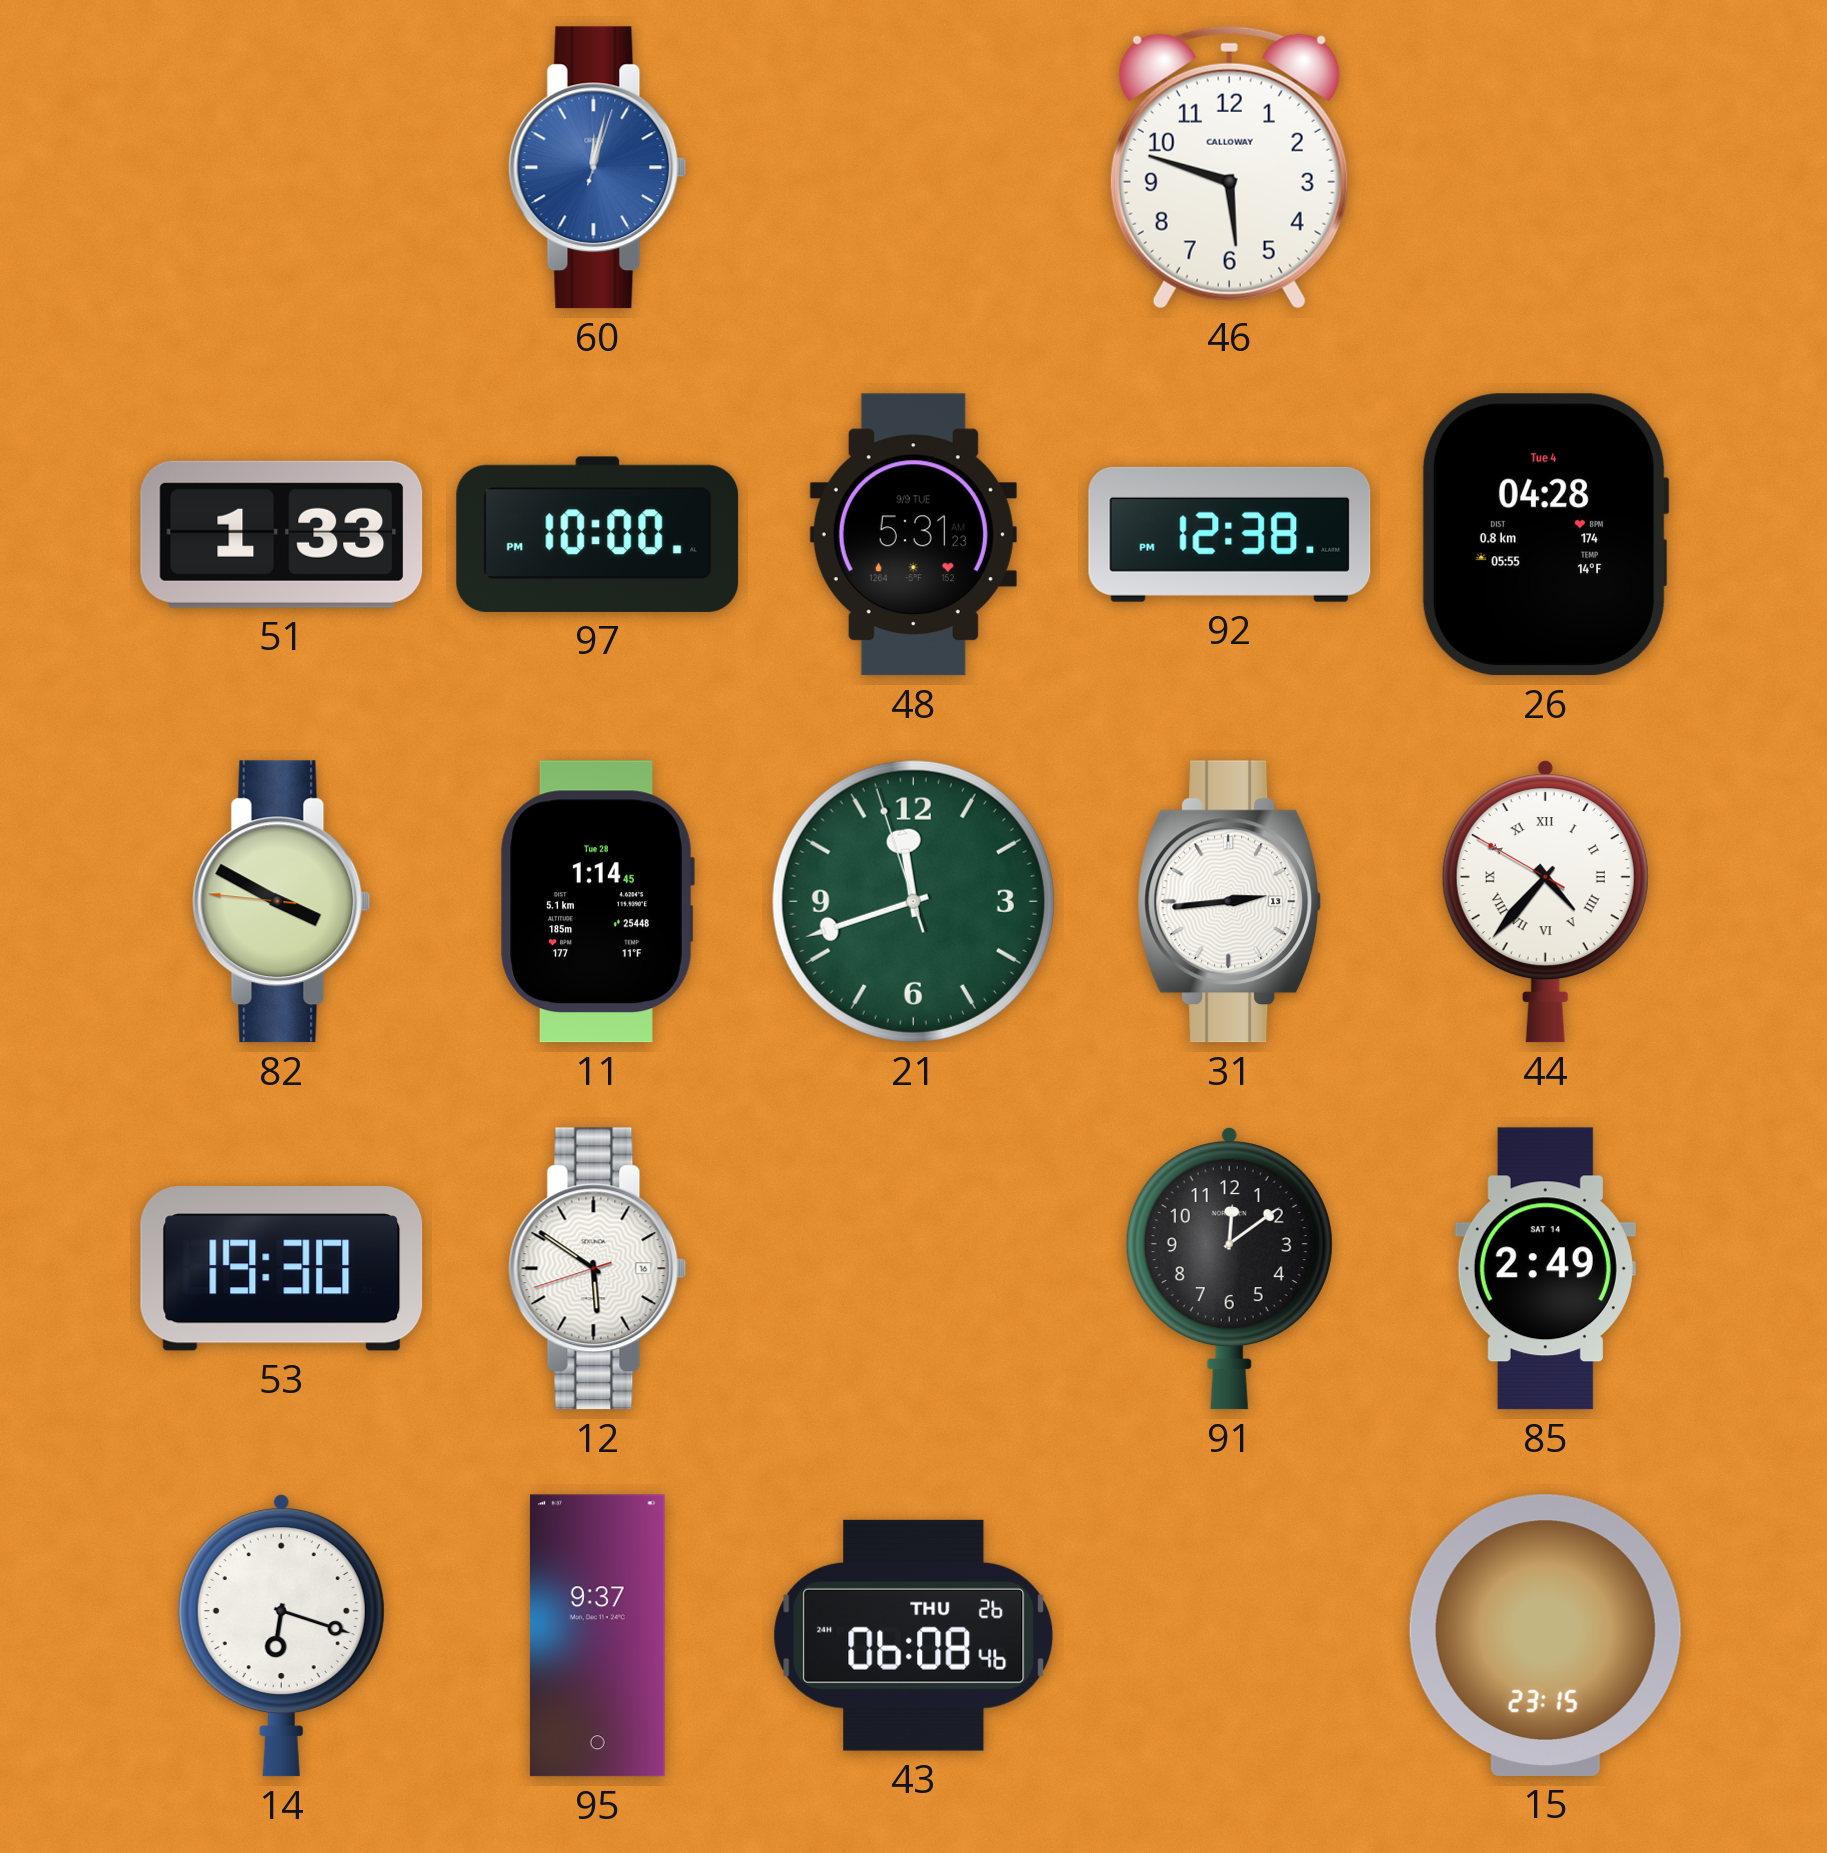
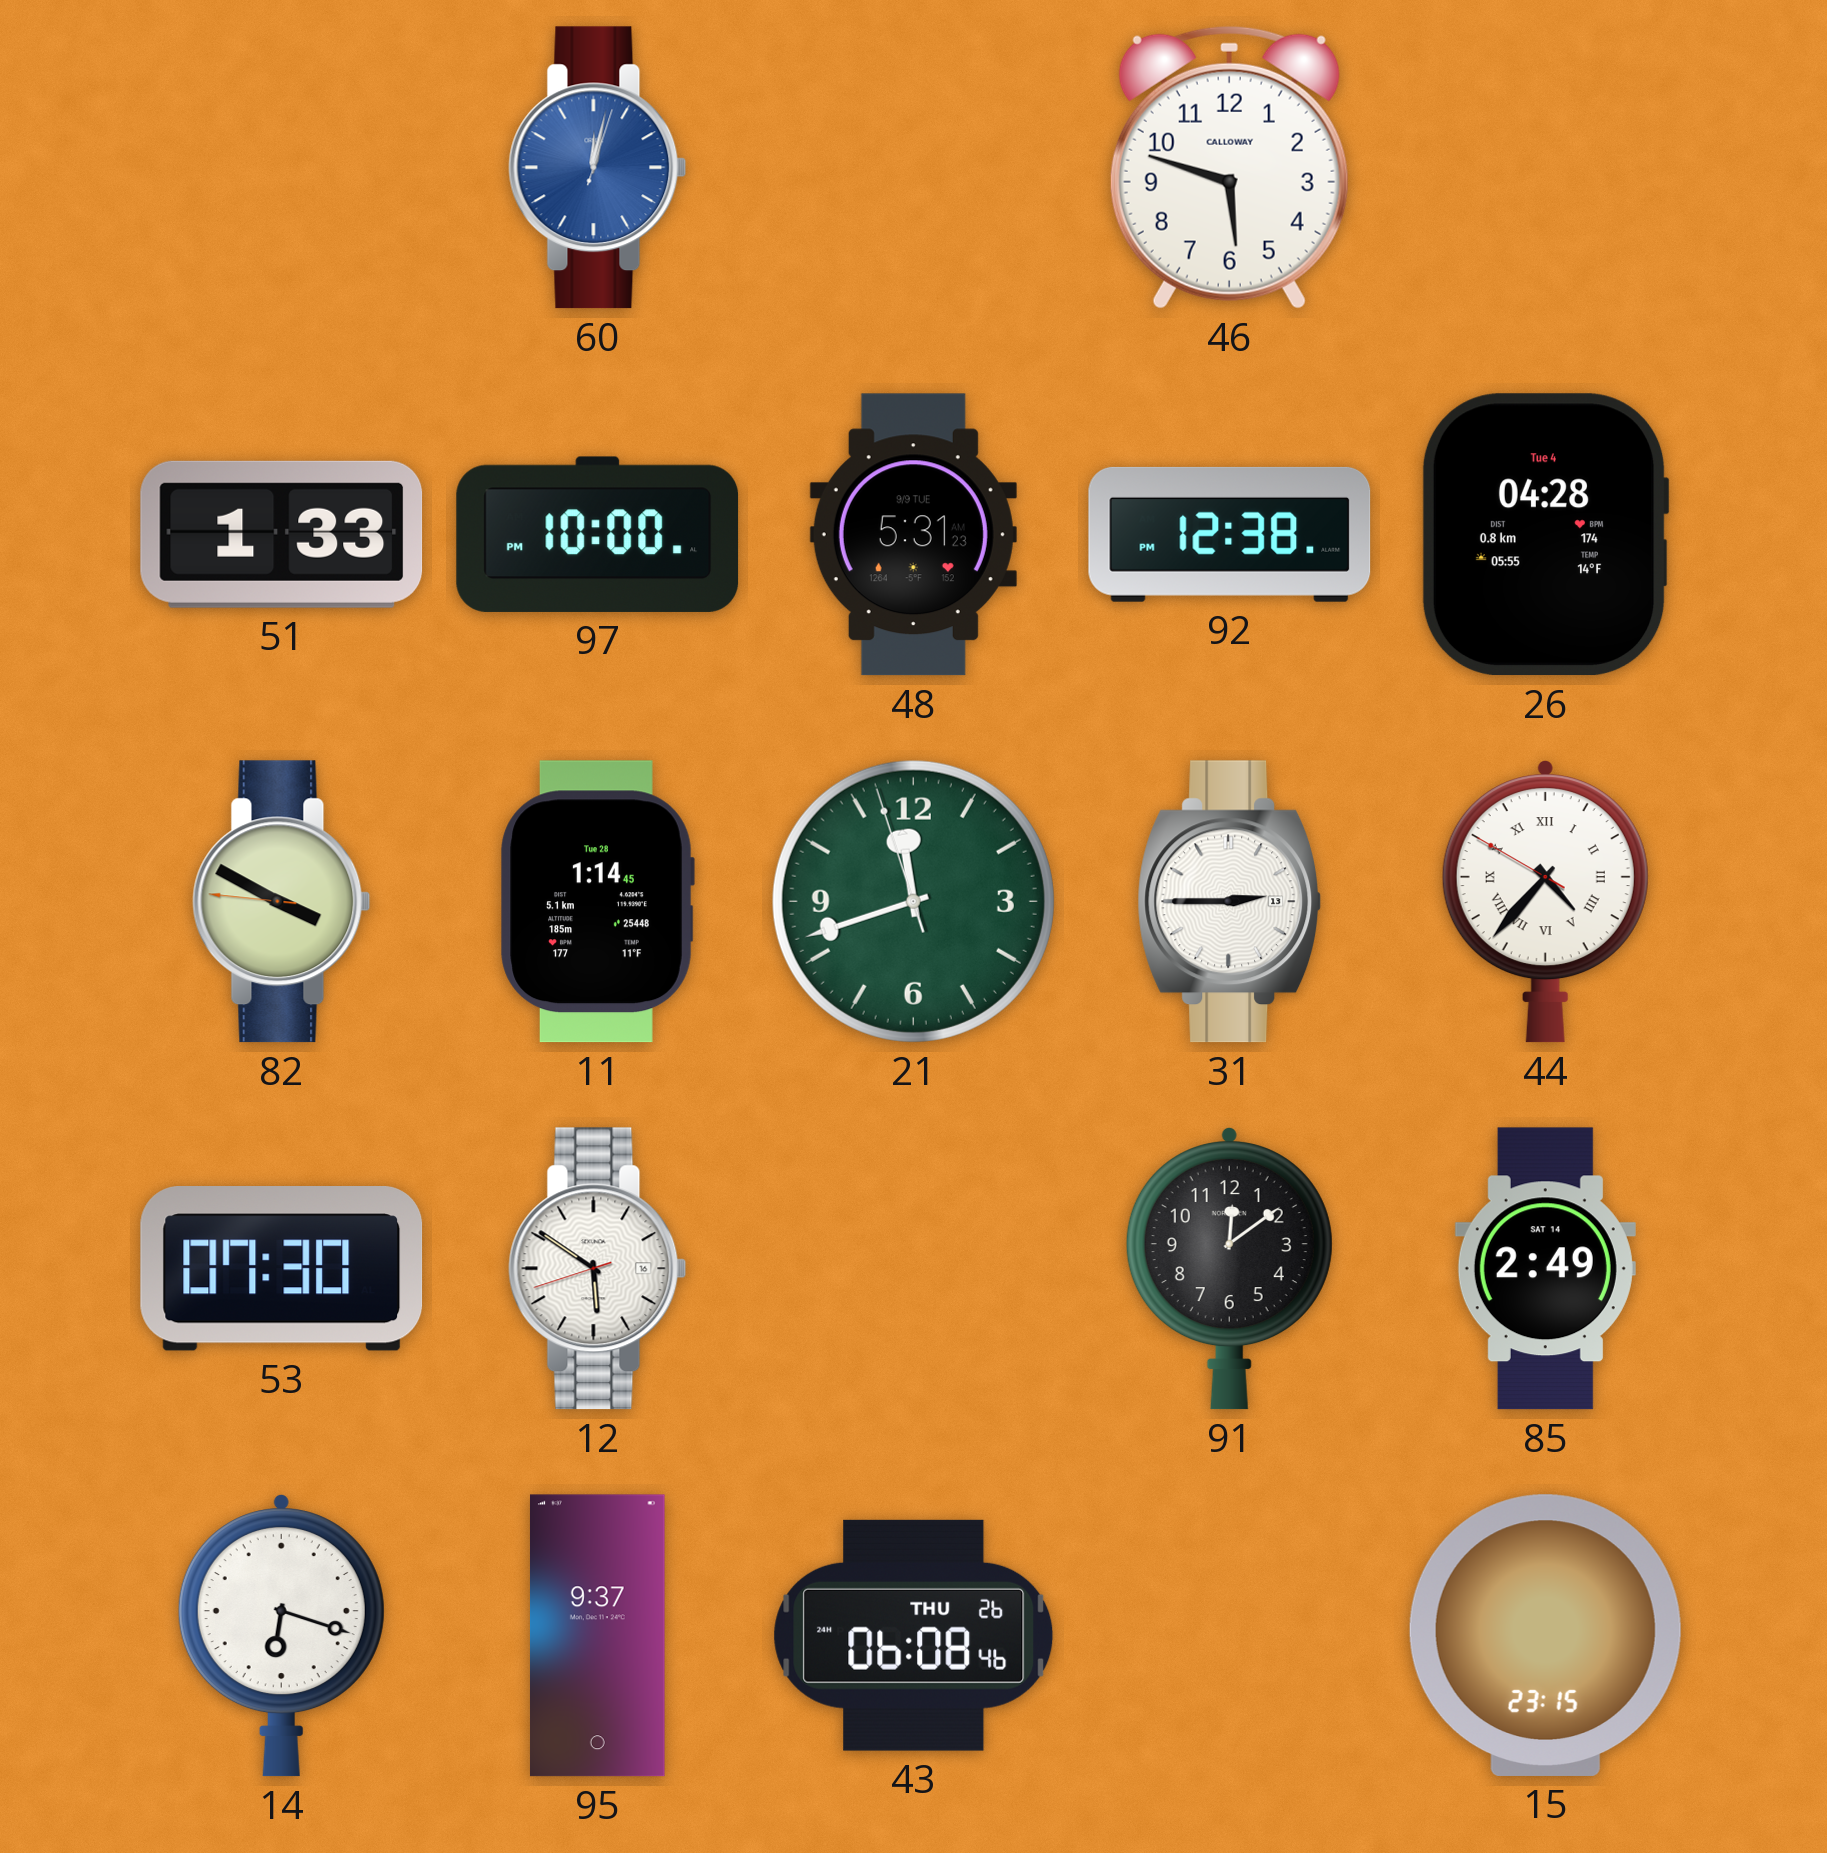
31: 2:44 -> 2:45
53: 19:30 -> 07:30
